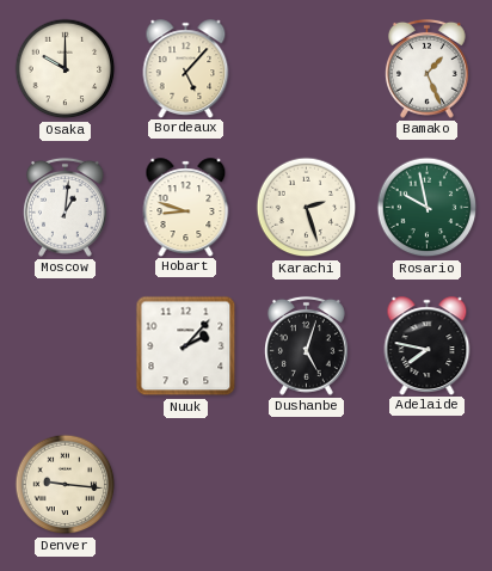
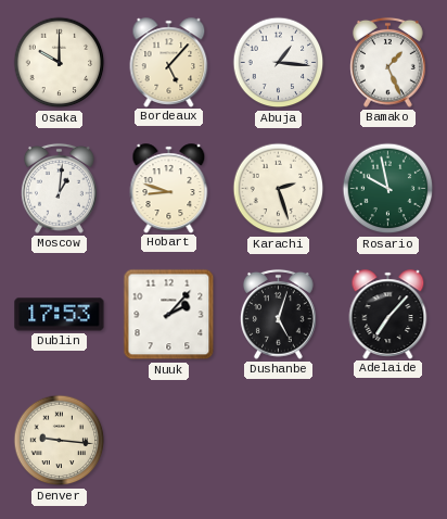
Abuja: none -> 1:16
Dublin: none -> 17:53
Adelaide: 7:47 -> 7:07
